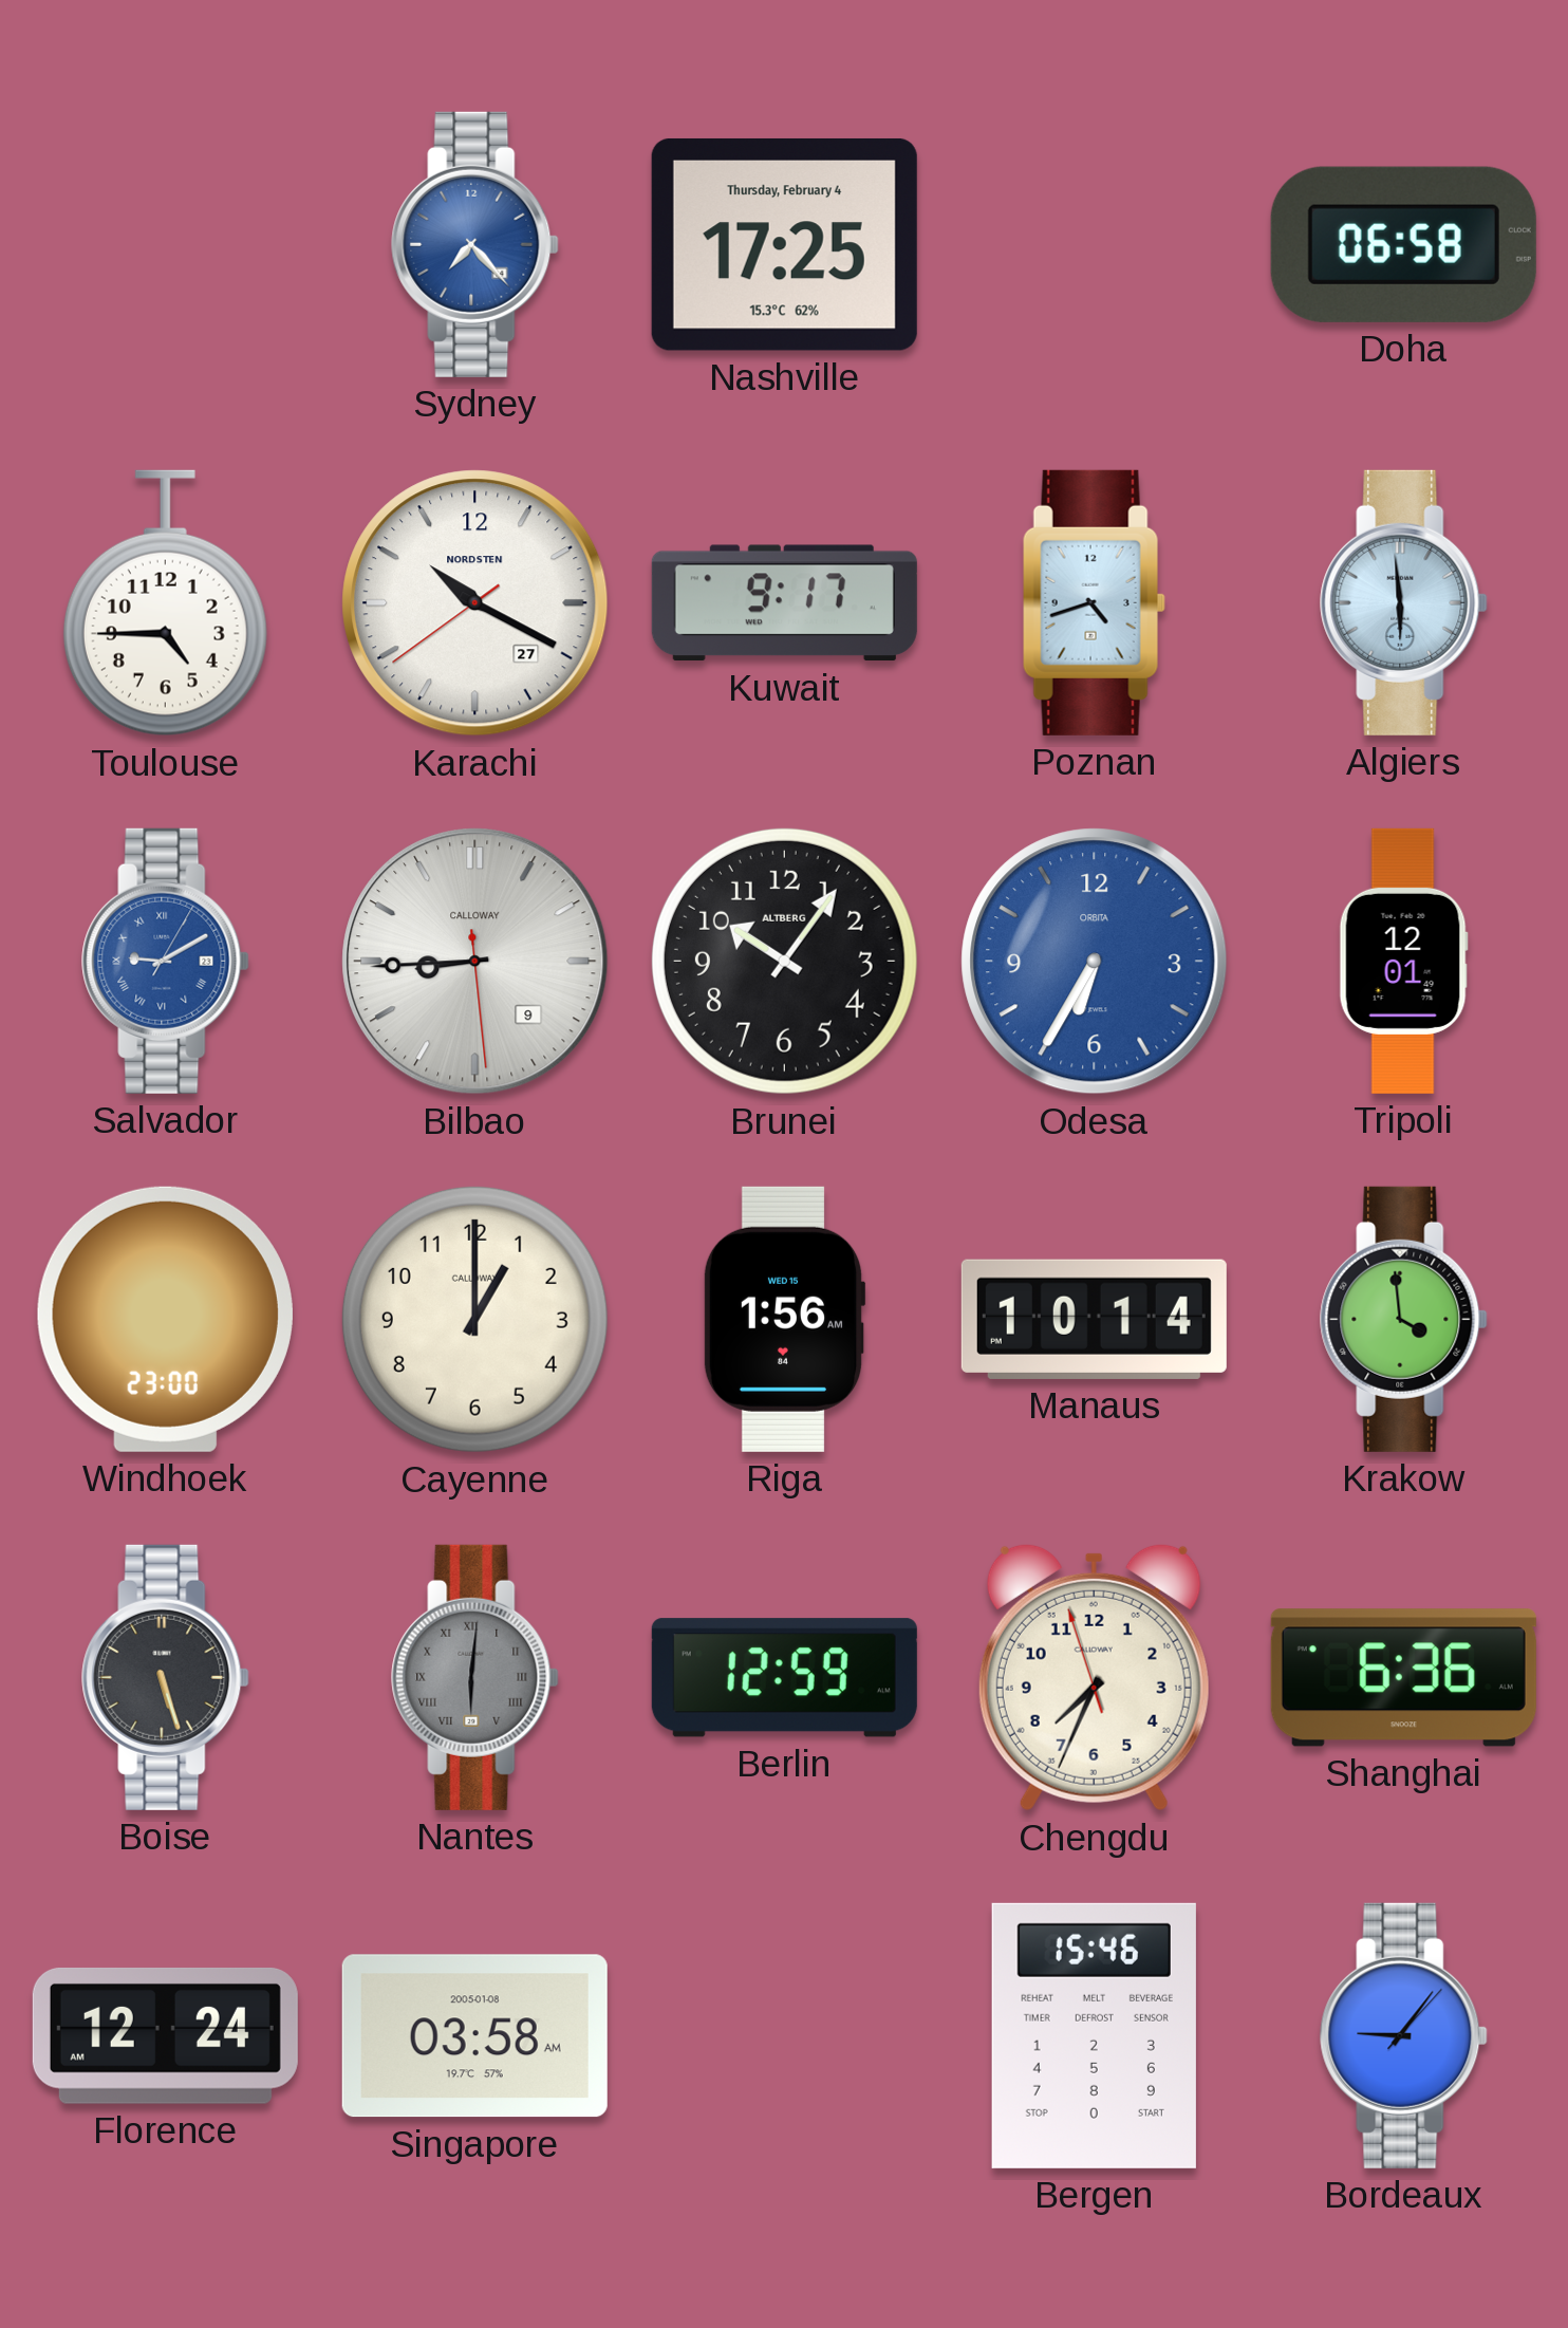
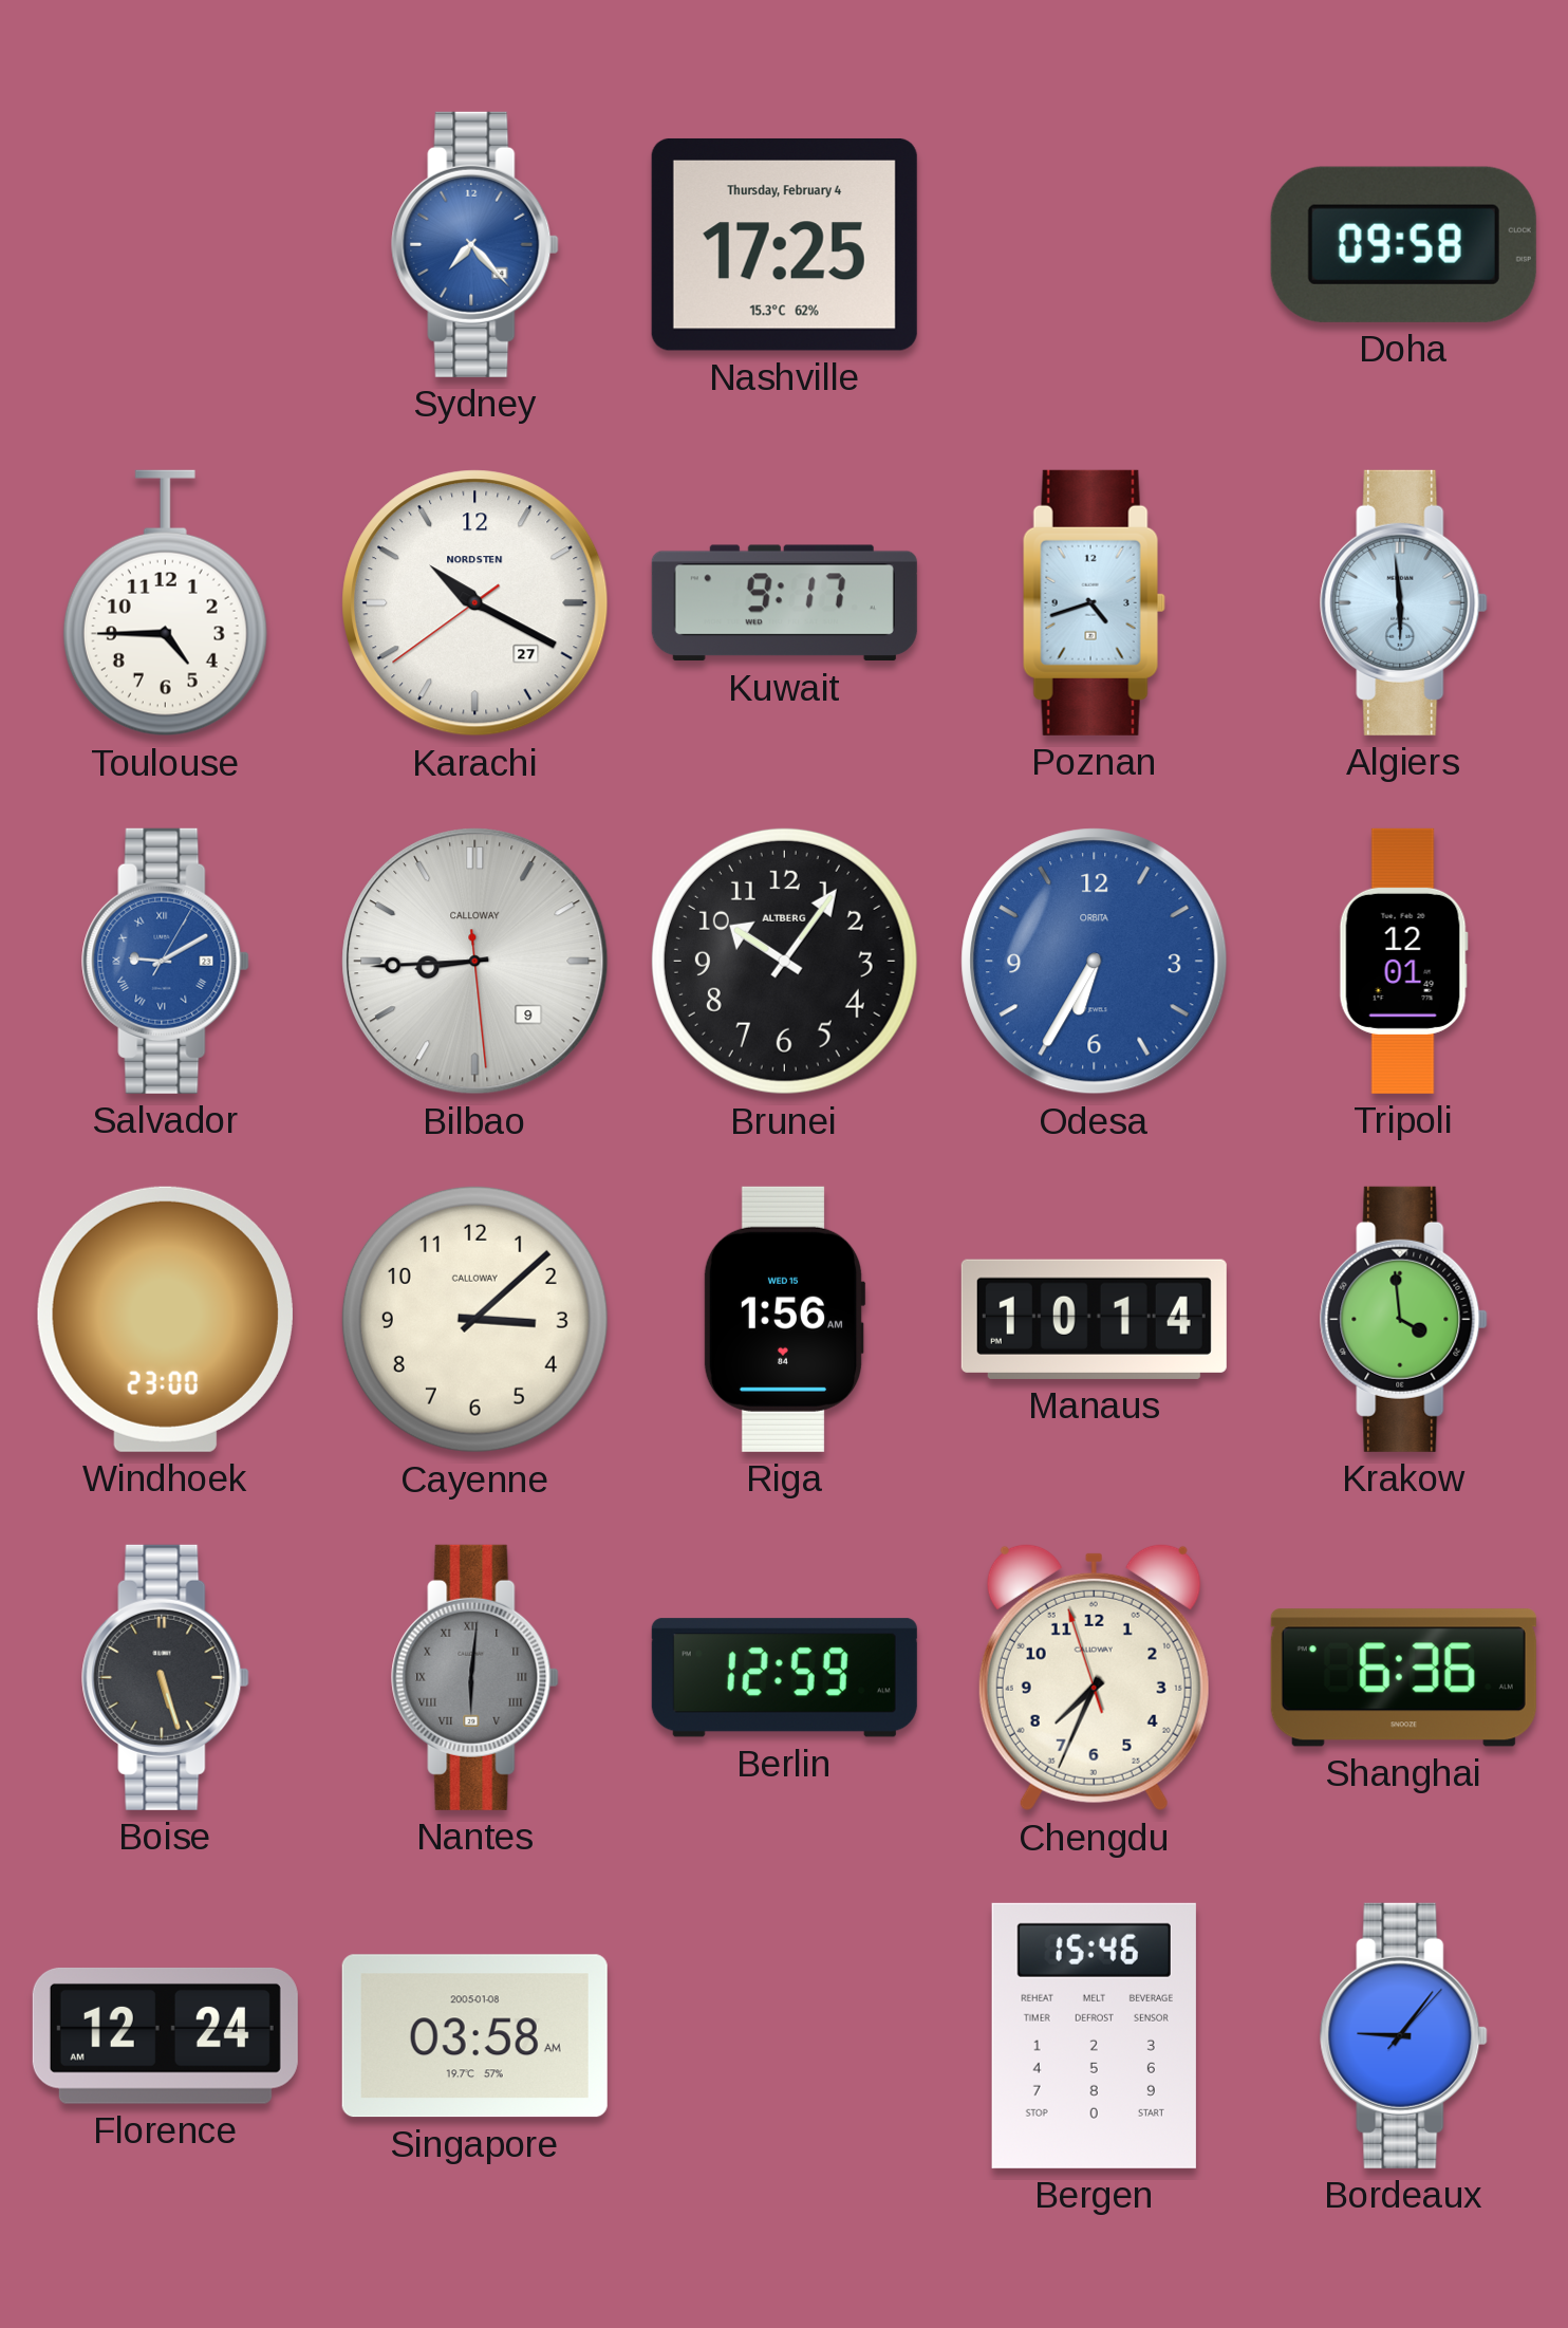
Doha: 06:58 -> 09:58
Cayenne: 1:00 -> 3:08
